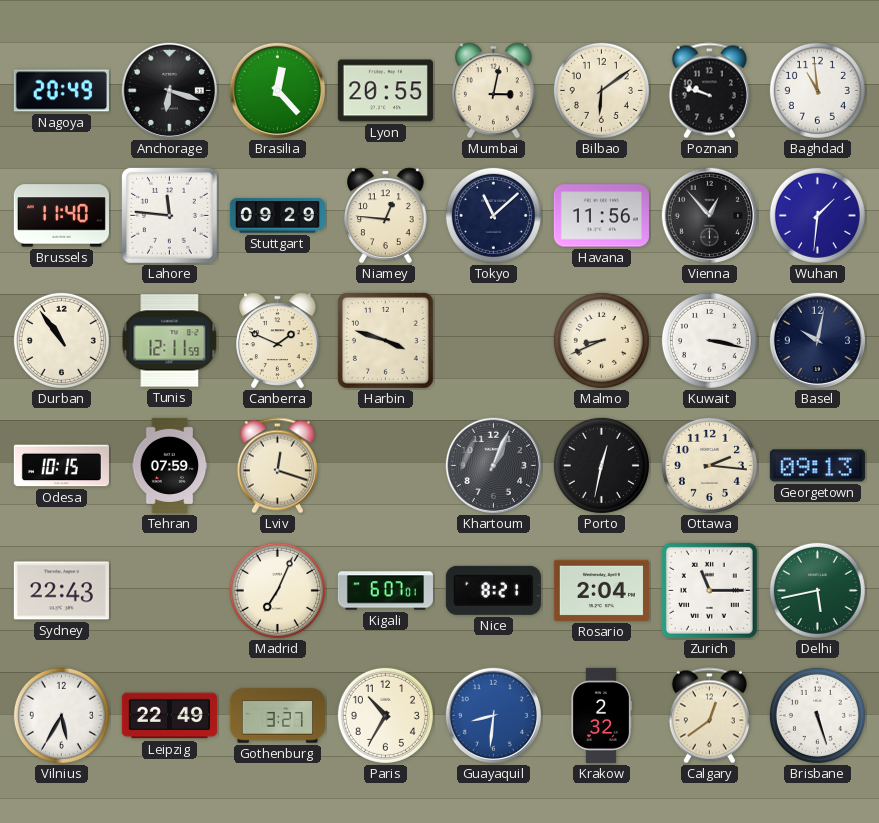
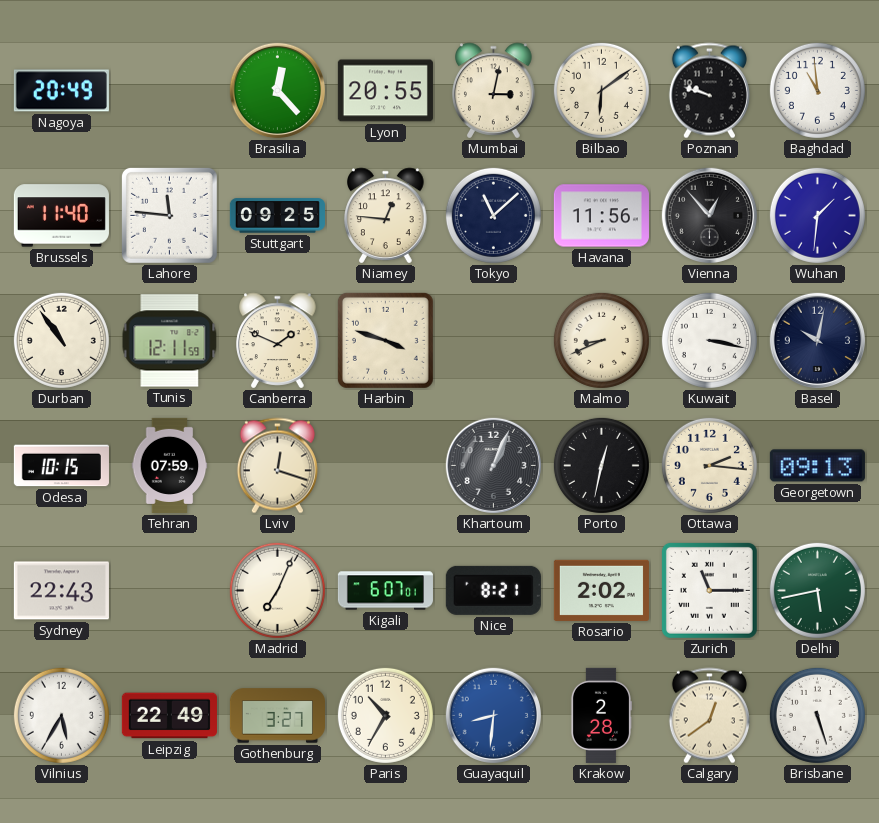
Anchorage: 6:18 -> none
Stuttgart: 09:29 -> 09:25
Rosario: 2:04 -> 2:02
Krakow: 2:32 -> 2:28
